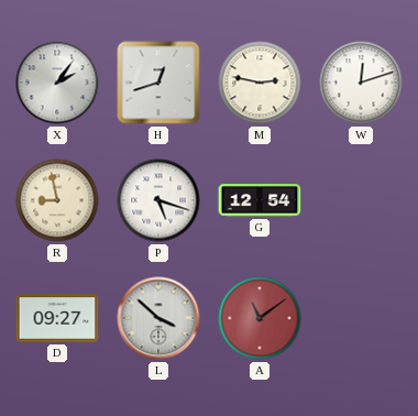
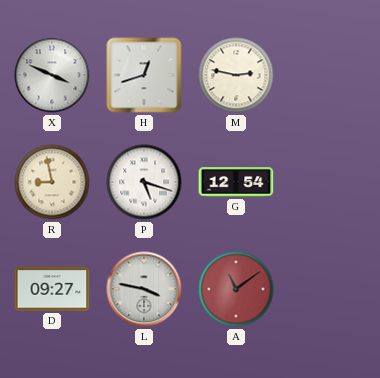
X: 2:06 -> 3:49
W: 12:12 -> none
L: 3:52 -> 3:47
